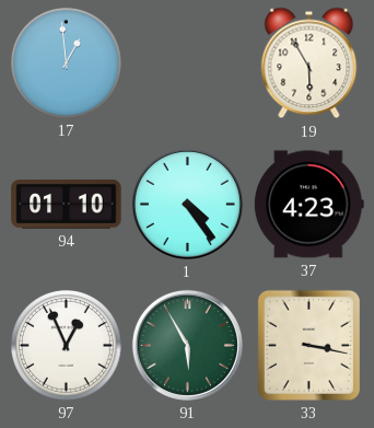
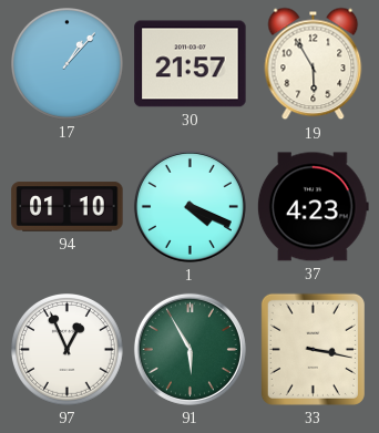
17: 12:59 -> 1:07
30: none -> 21:57
1: 4:24 -> 4:19
